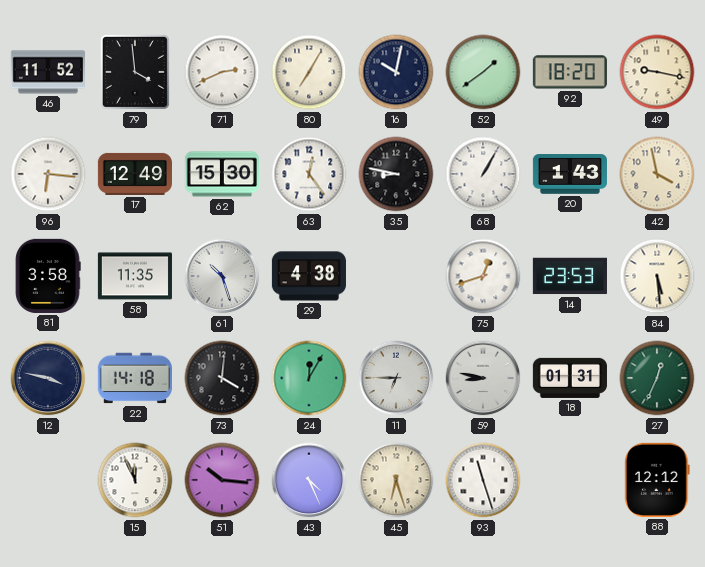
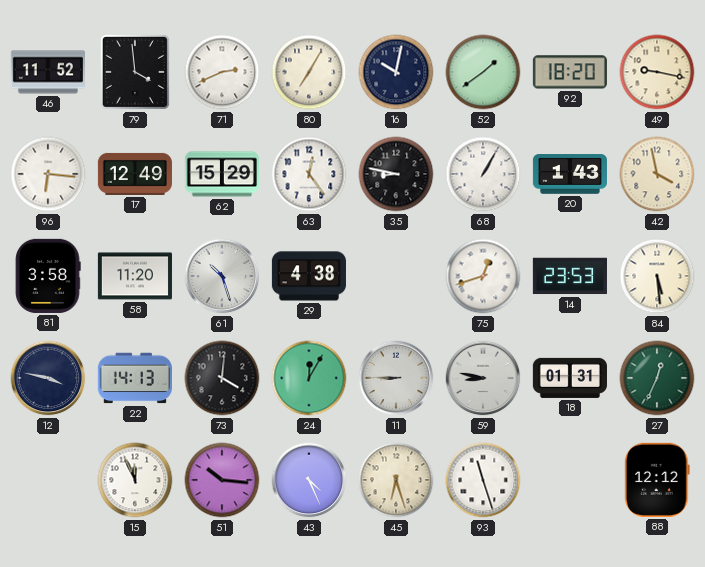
62: 15:30 -> 15:29
58: 11:35 -> 11:20
22: 14:18 -> 14:13
11: 6:45 -> 8:45
